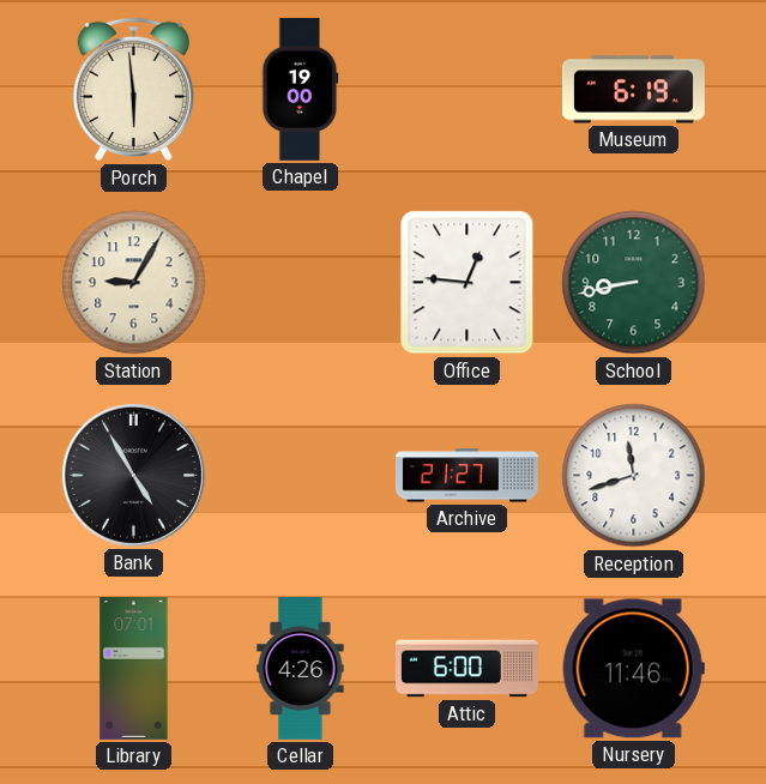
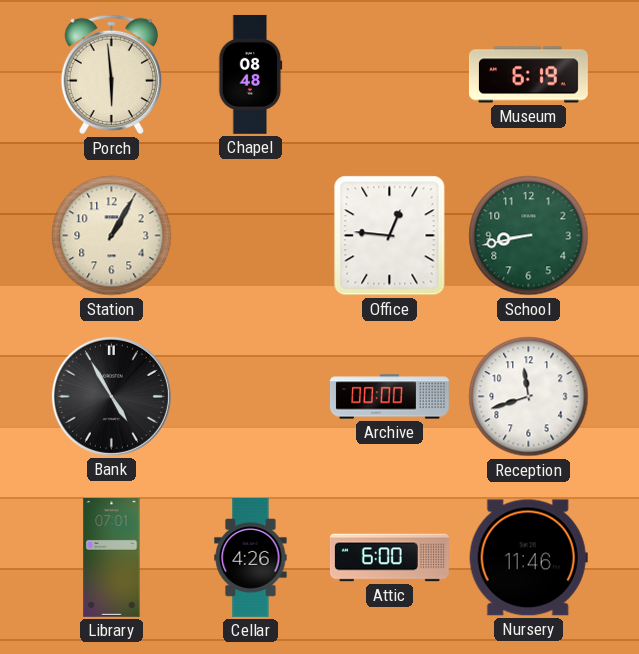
Chapel: 19:00 -> 08:48
Station: 9:05 -> 1:05
Archive: 21:27 -> 00:00
